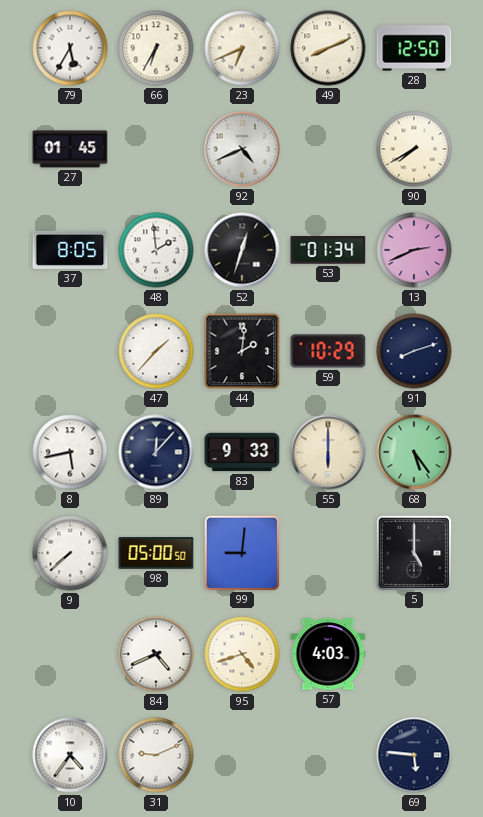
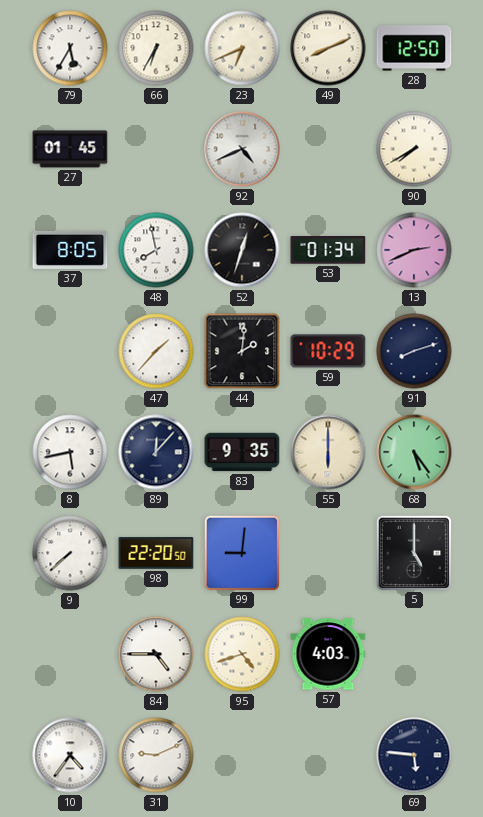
48: 1:59 -> 7:58
83: 9:33 -> 9:35
98: 05:00 -> 22:20
84: 4:41 -> 4:45
